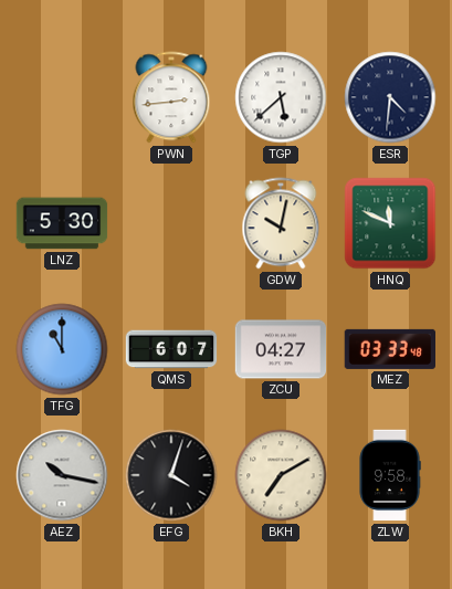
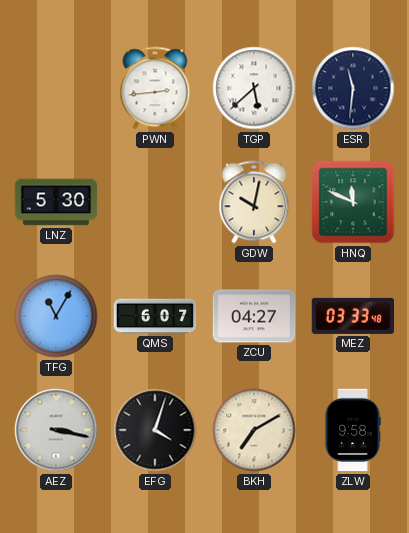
ESR: 4:31 -> 11:31
TFG: 11:00 -> 11:05
AEZ: 10:17 -> 3:17
